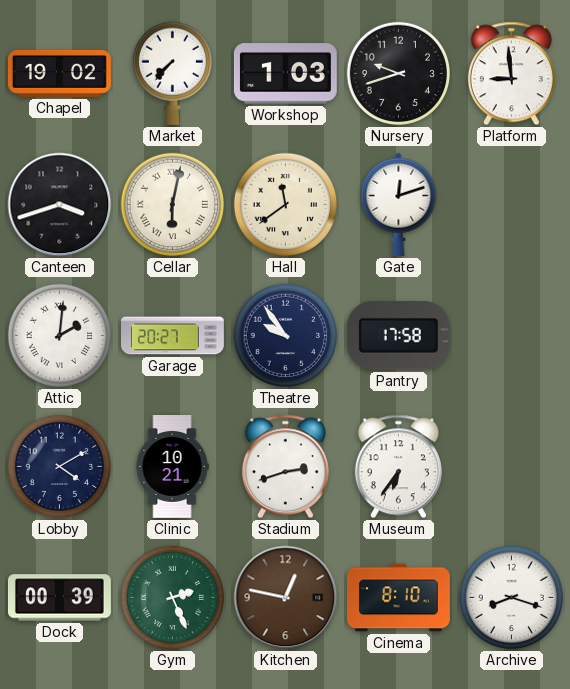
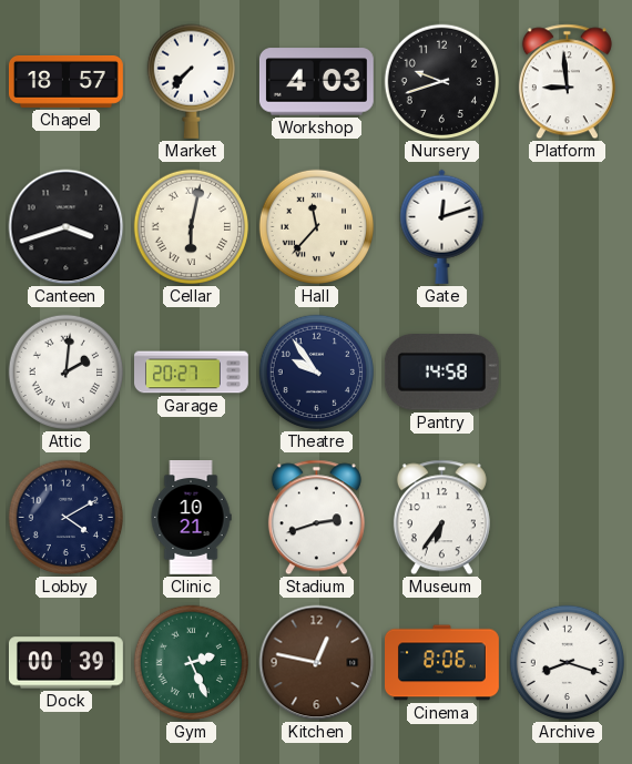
Chapel: 19:02 -> 18:57
Workshop: 1:03 -> 4:03
Hall: 11:39 -> 11:37
Pantry: 17:58 -> 14:58
Cinema: 8:10 -> 8:06
